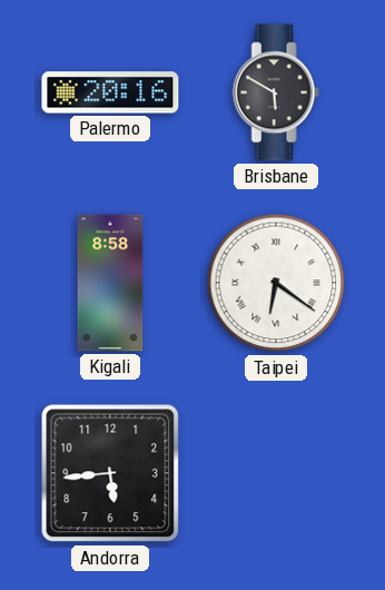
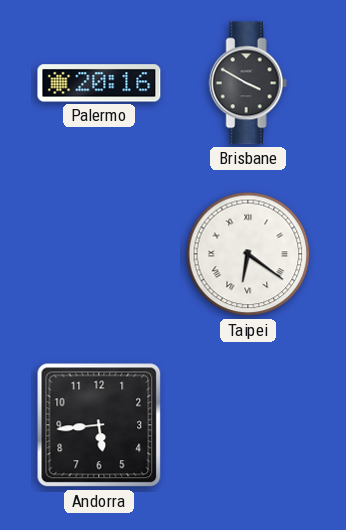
Brisbane: 5:50 -> 3:50
Kigali: 8:58 -> none
